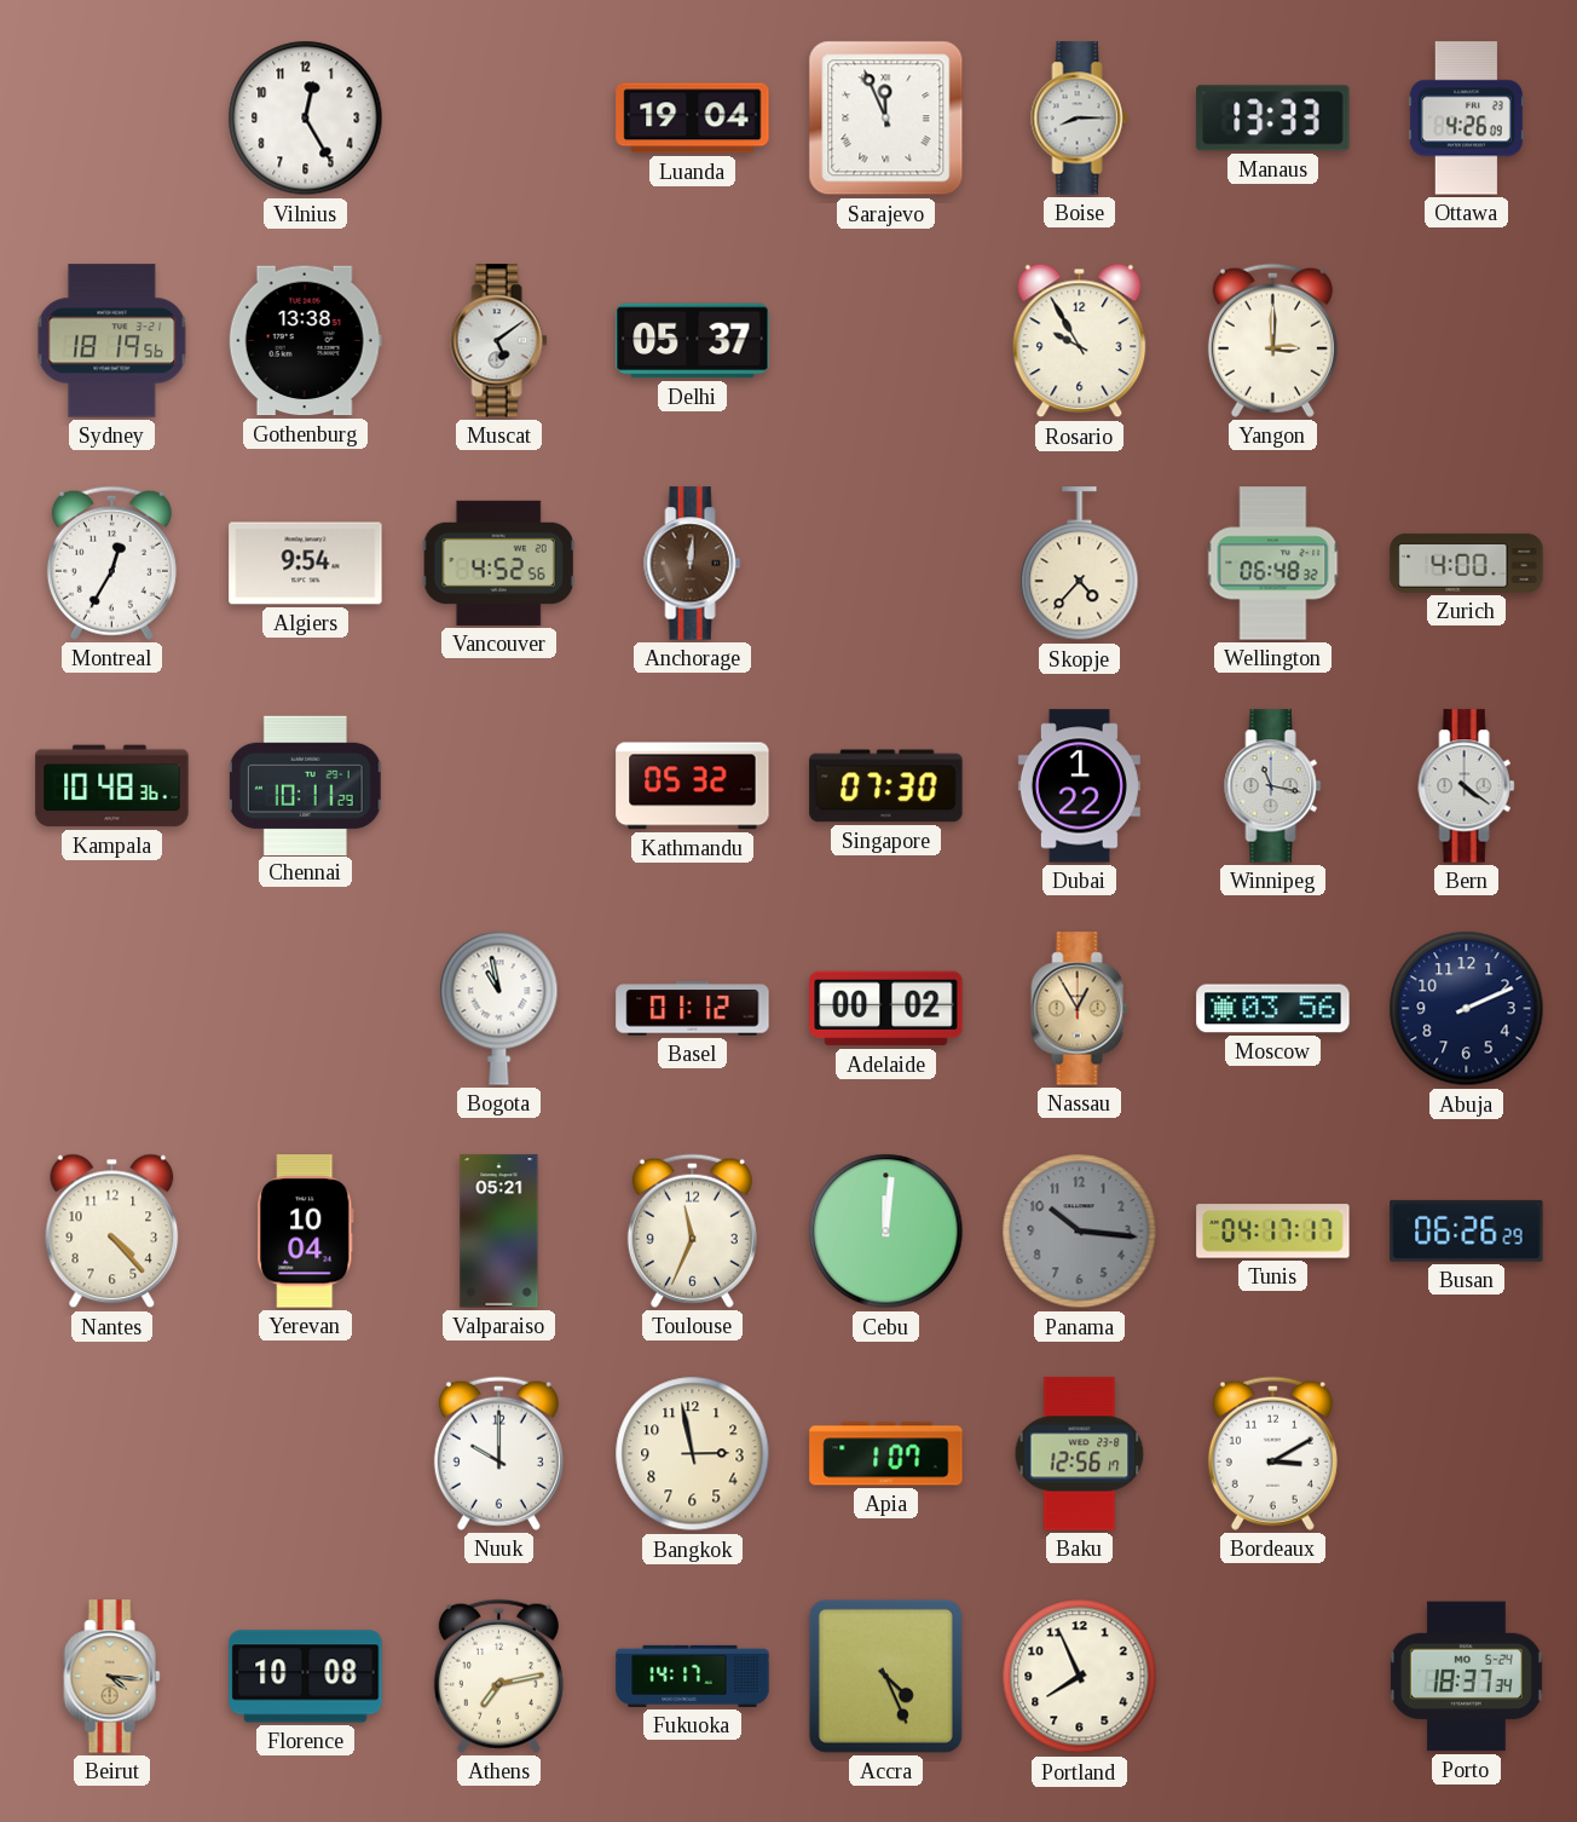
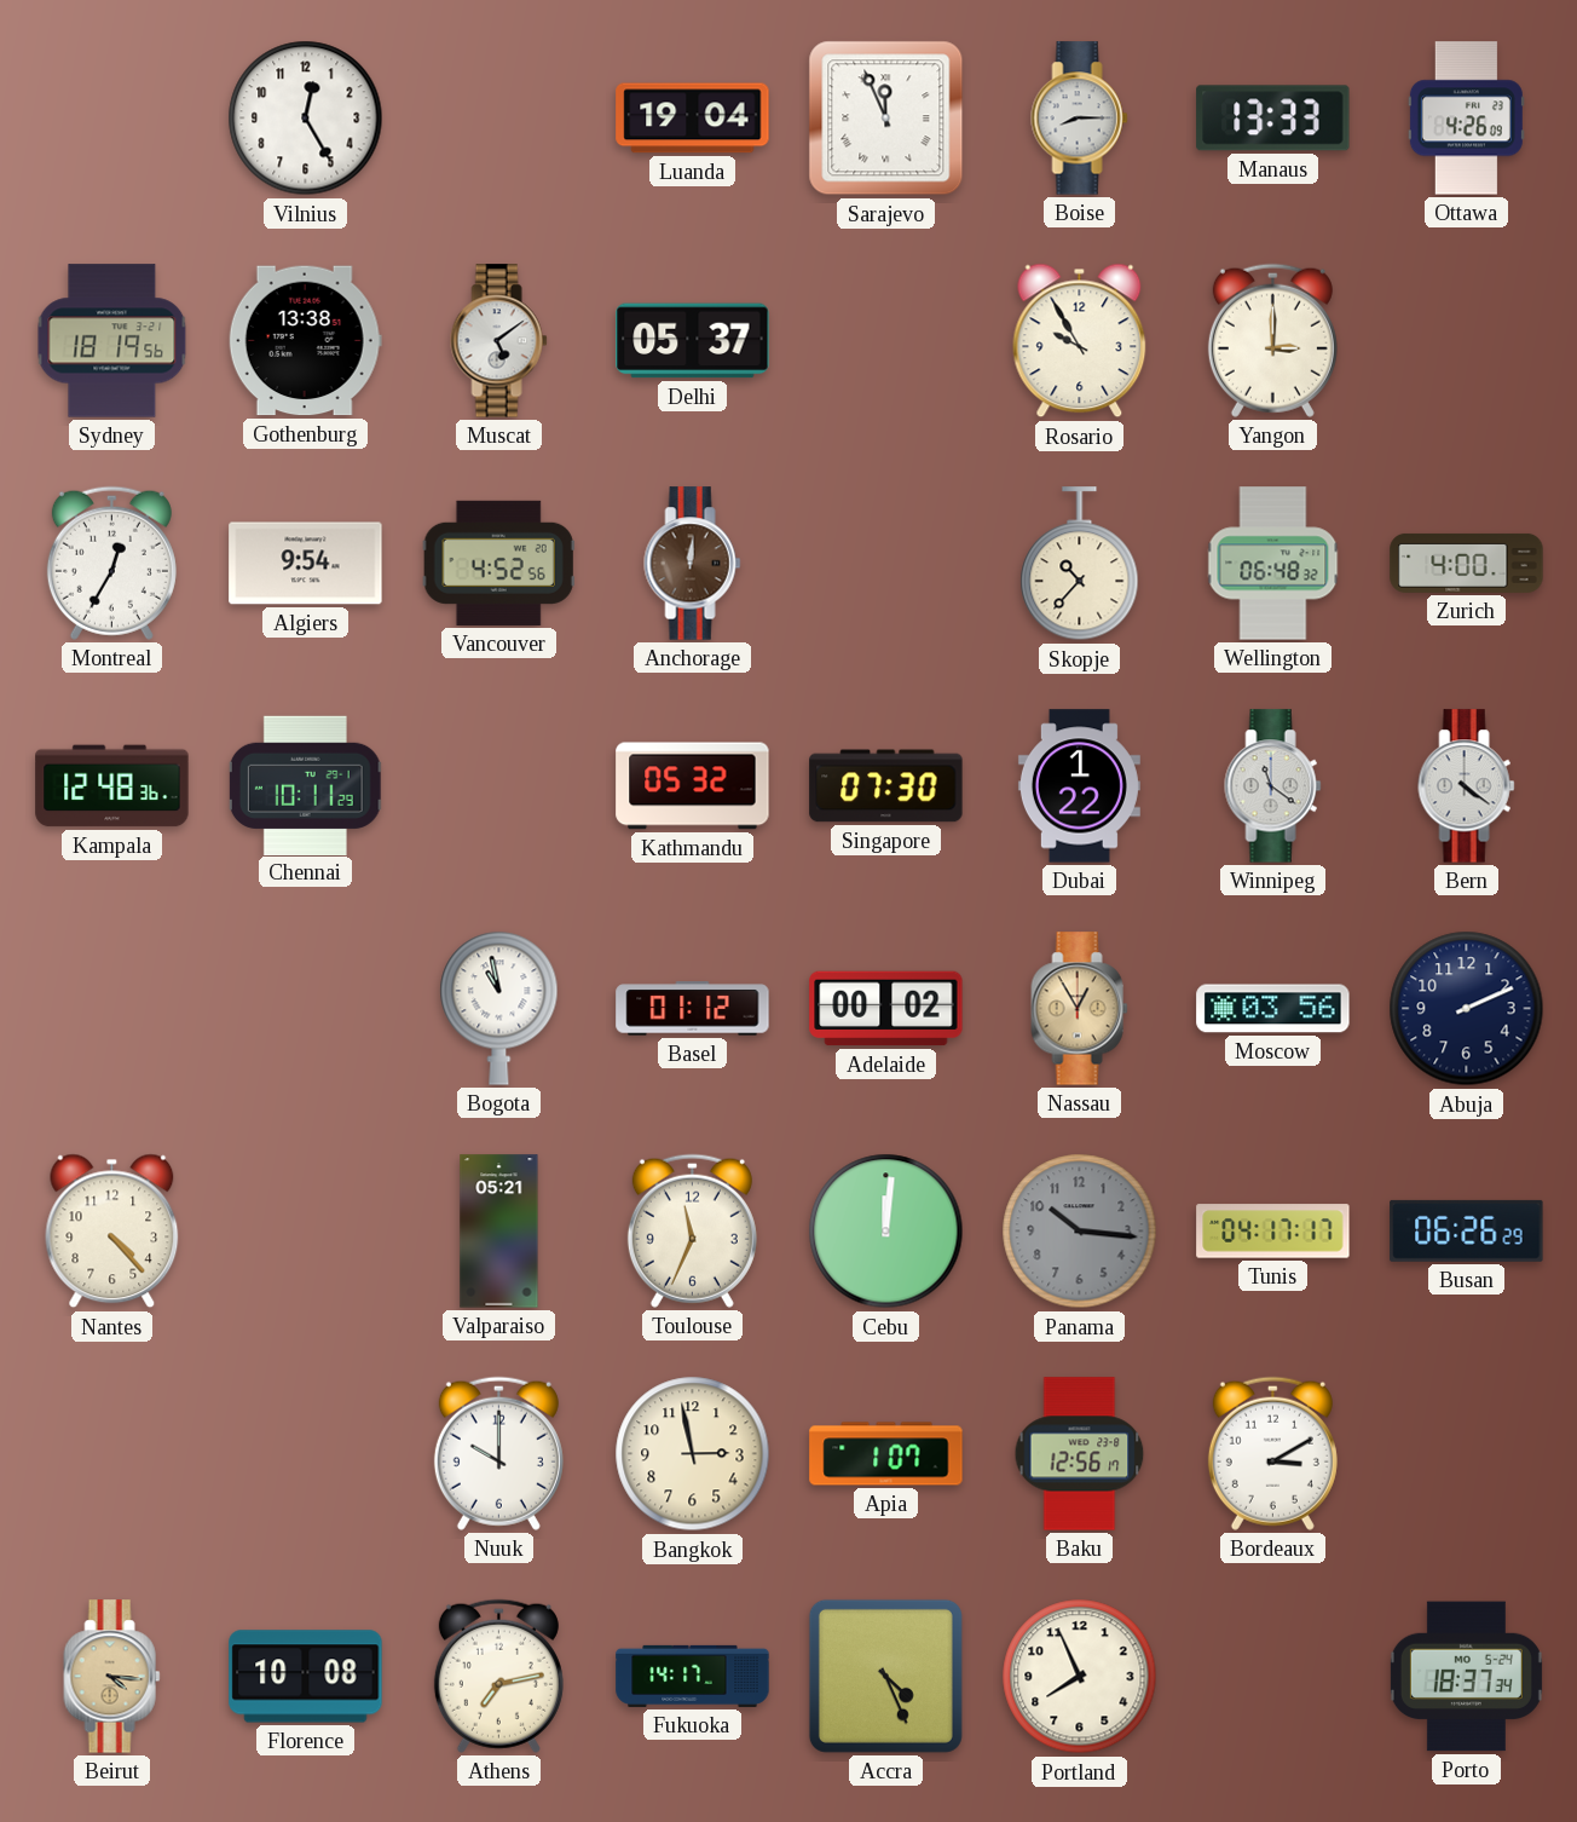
Skopje: 4:37 -> 10:37
Kampala: 10:48 -> 12:48
Winnipeg: 11:17 -> 11:21
Yerevan: 10:04 -> none
